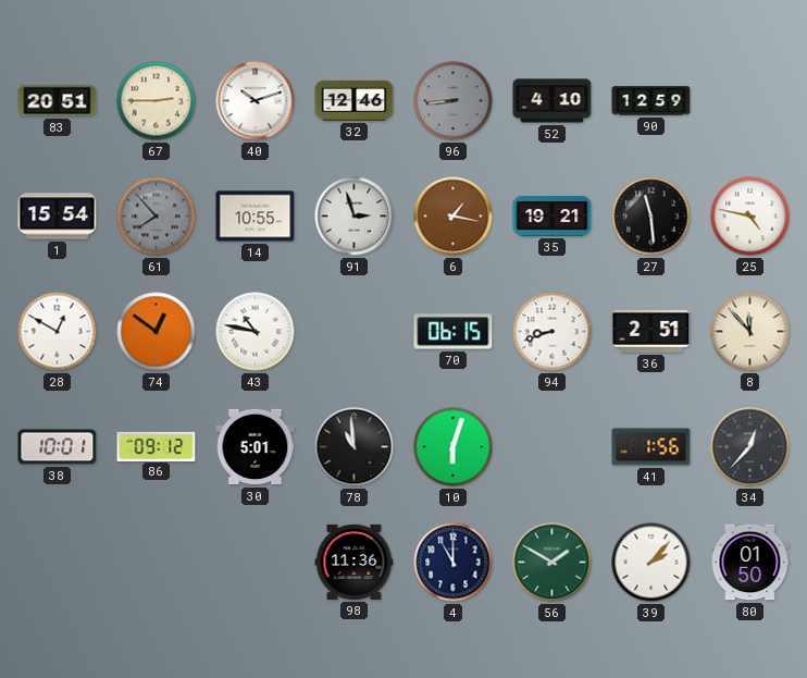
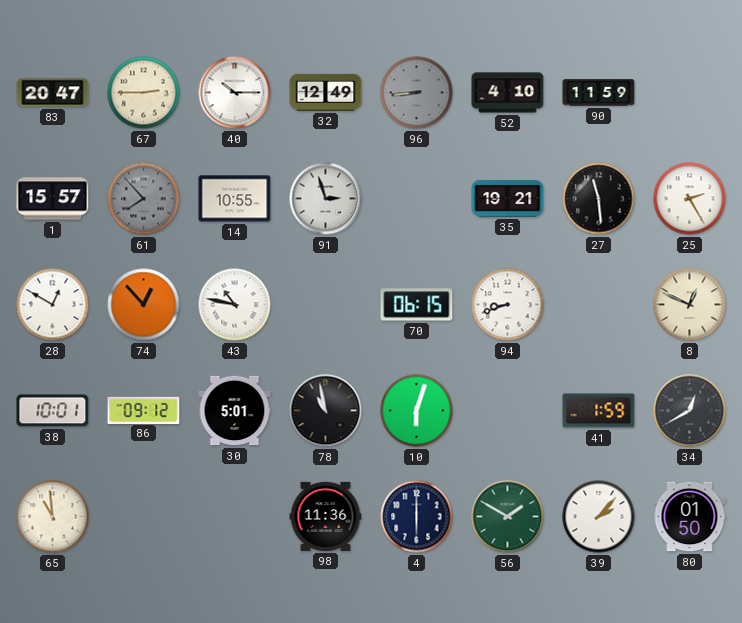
83: 20:51 -> 20:47
40: 10:12 -> 10:15
32: 12:46 -> 12:49
90: 12:59 -> 11:59
1: 15:54 -> 15:57
6: 1:17 -> none
25: 4:47 -> 2:25
74: 12:51 -> 12:53
36: 2:51 -> none
8: 11:53 -> 12:49
78: 10:59 -> 10:58
41: 1:56 -> 1:59
34: 12:37 -> 12:40
65: none -> 10:59
4: 11:00 -> 6:00
